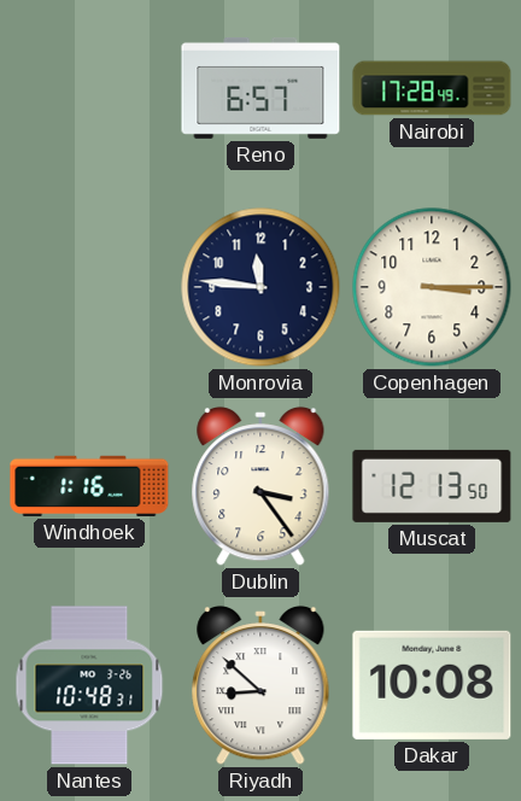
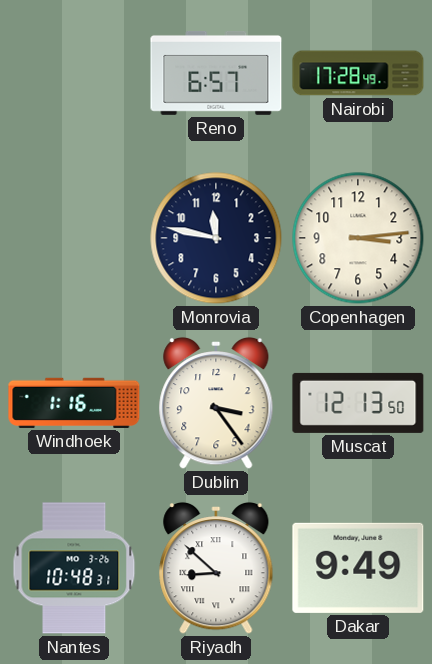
Monrovia: 11:46 -> 11:47
Copenhagen: 3:15 -> 3:14
Dakar: 10:08 -> 9:49
